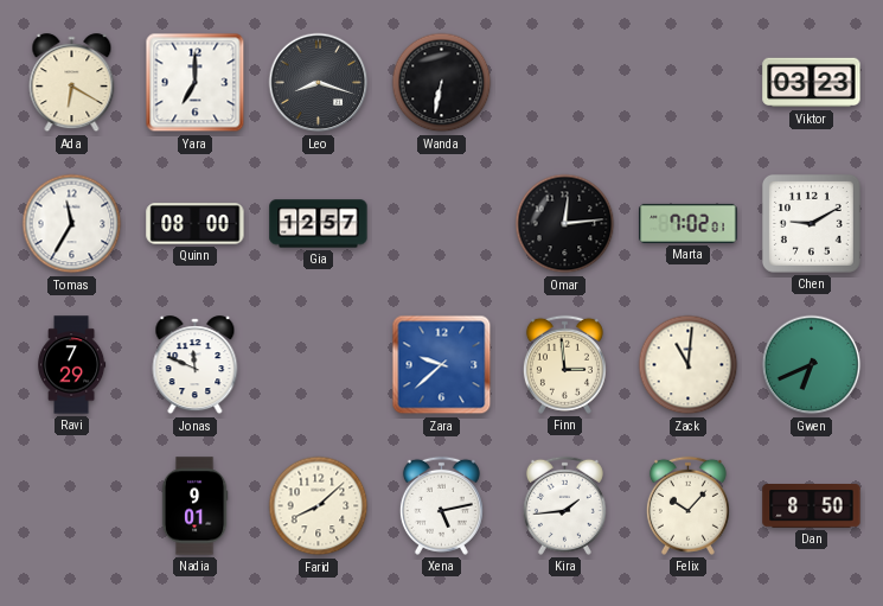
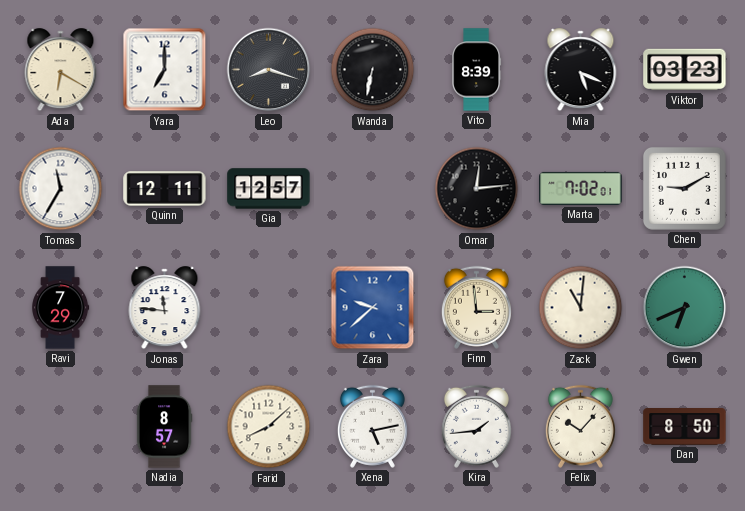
Vito: none -> 8:39
Mia: none -> 5:19
Quinn: 08:00 -> 12:11
Jonas: 11:49 -> 11:46
Nadia: 9:01 -> 8:57
